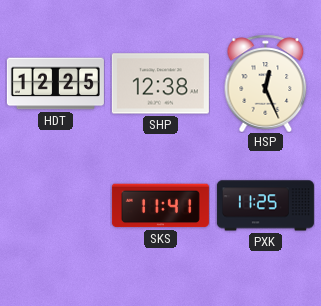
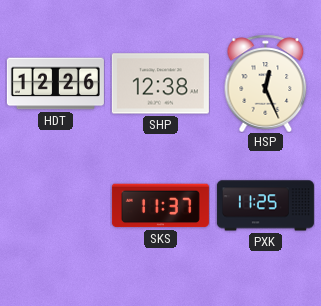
HDT: 12:25 -> 12:26
SKS: 11:41 -> 11:37
